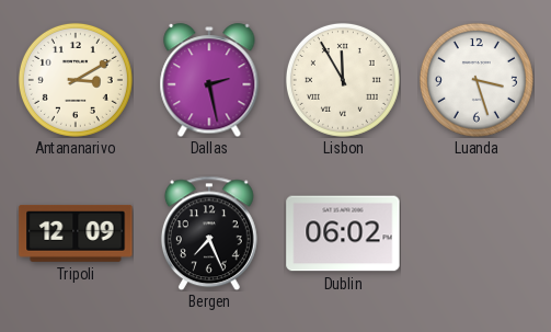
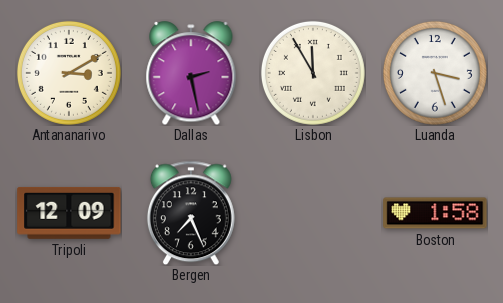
Dublin: 06:02 -> none
Boston: none -> 1:58
